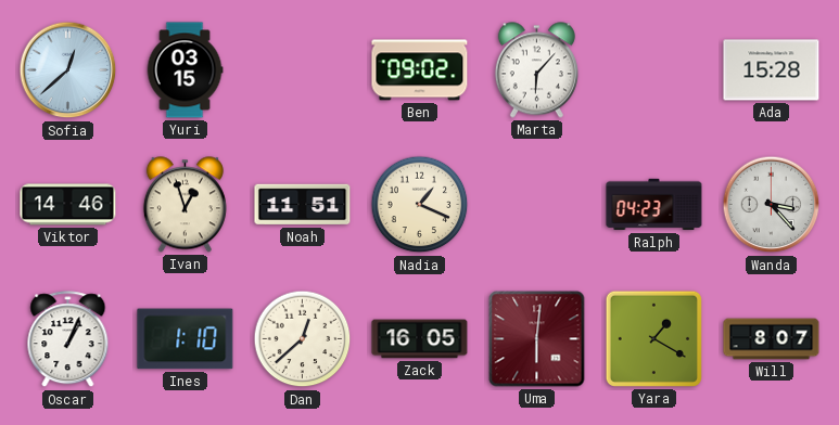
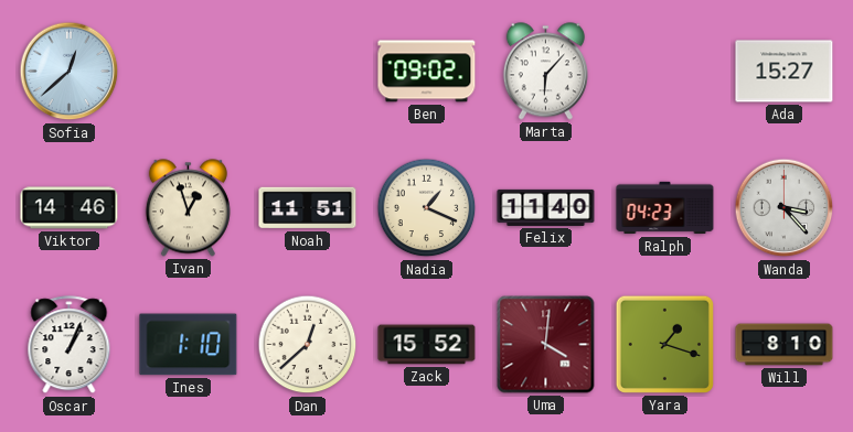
Yuri: 03:15 -> none
Ada: 15:28 -> 15:27
Felix: none -> 11:40
Zack: 16:05 -> 15:52
Uma: 6:01 -> 4:01
Yara: 1:20 -> 1:18
Will: 8:07 -> 8:10
